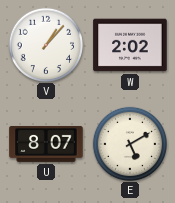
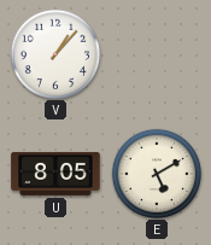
W: 2:02 -> none
U: 8:07 -> 8:05
